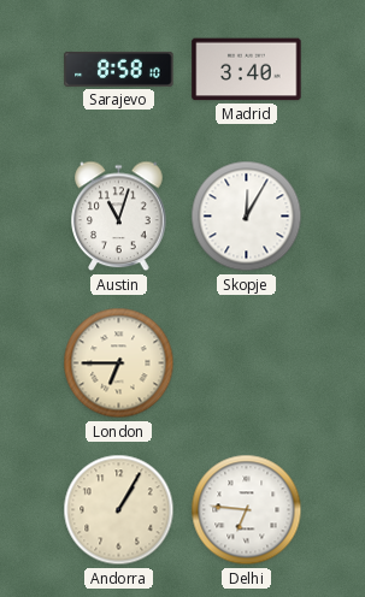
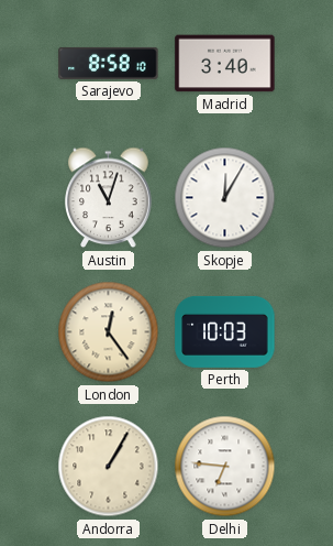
London: 6:45 -> 12:24
Perth: none -> 10:03
